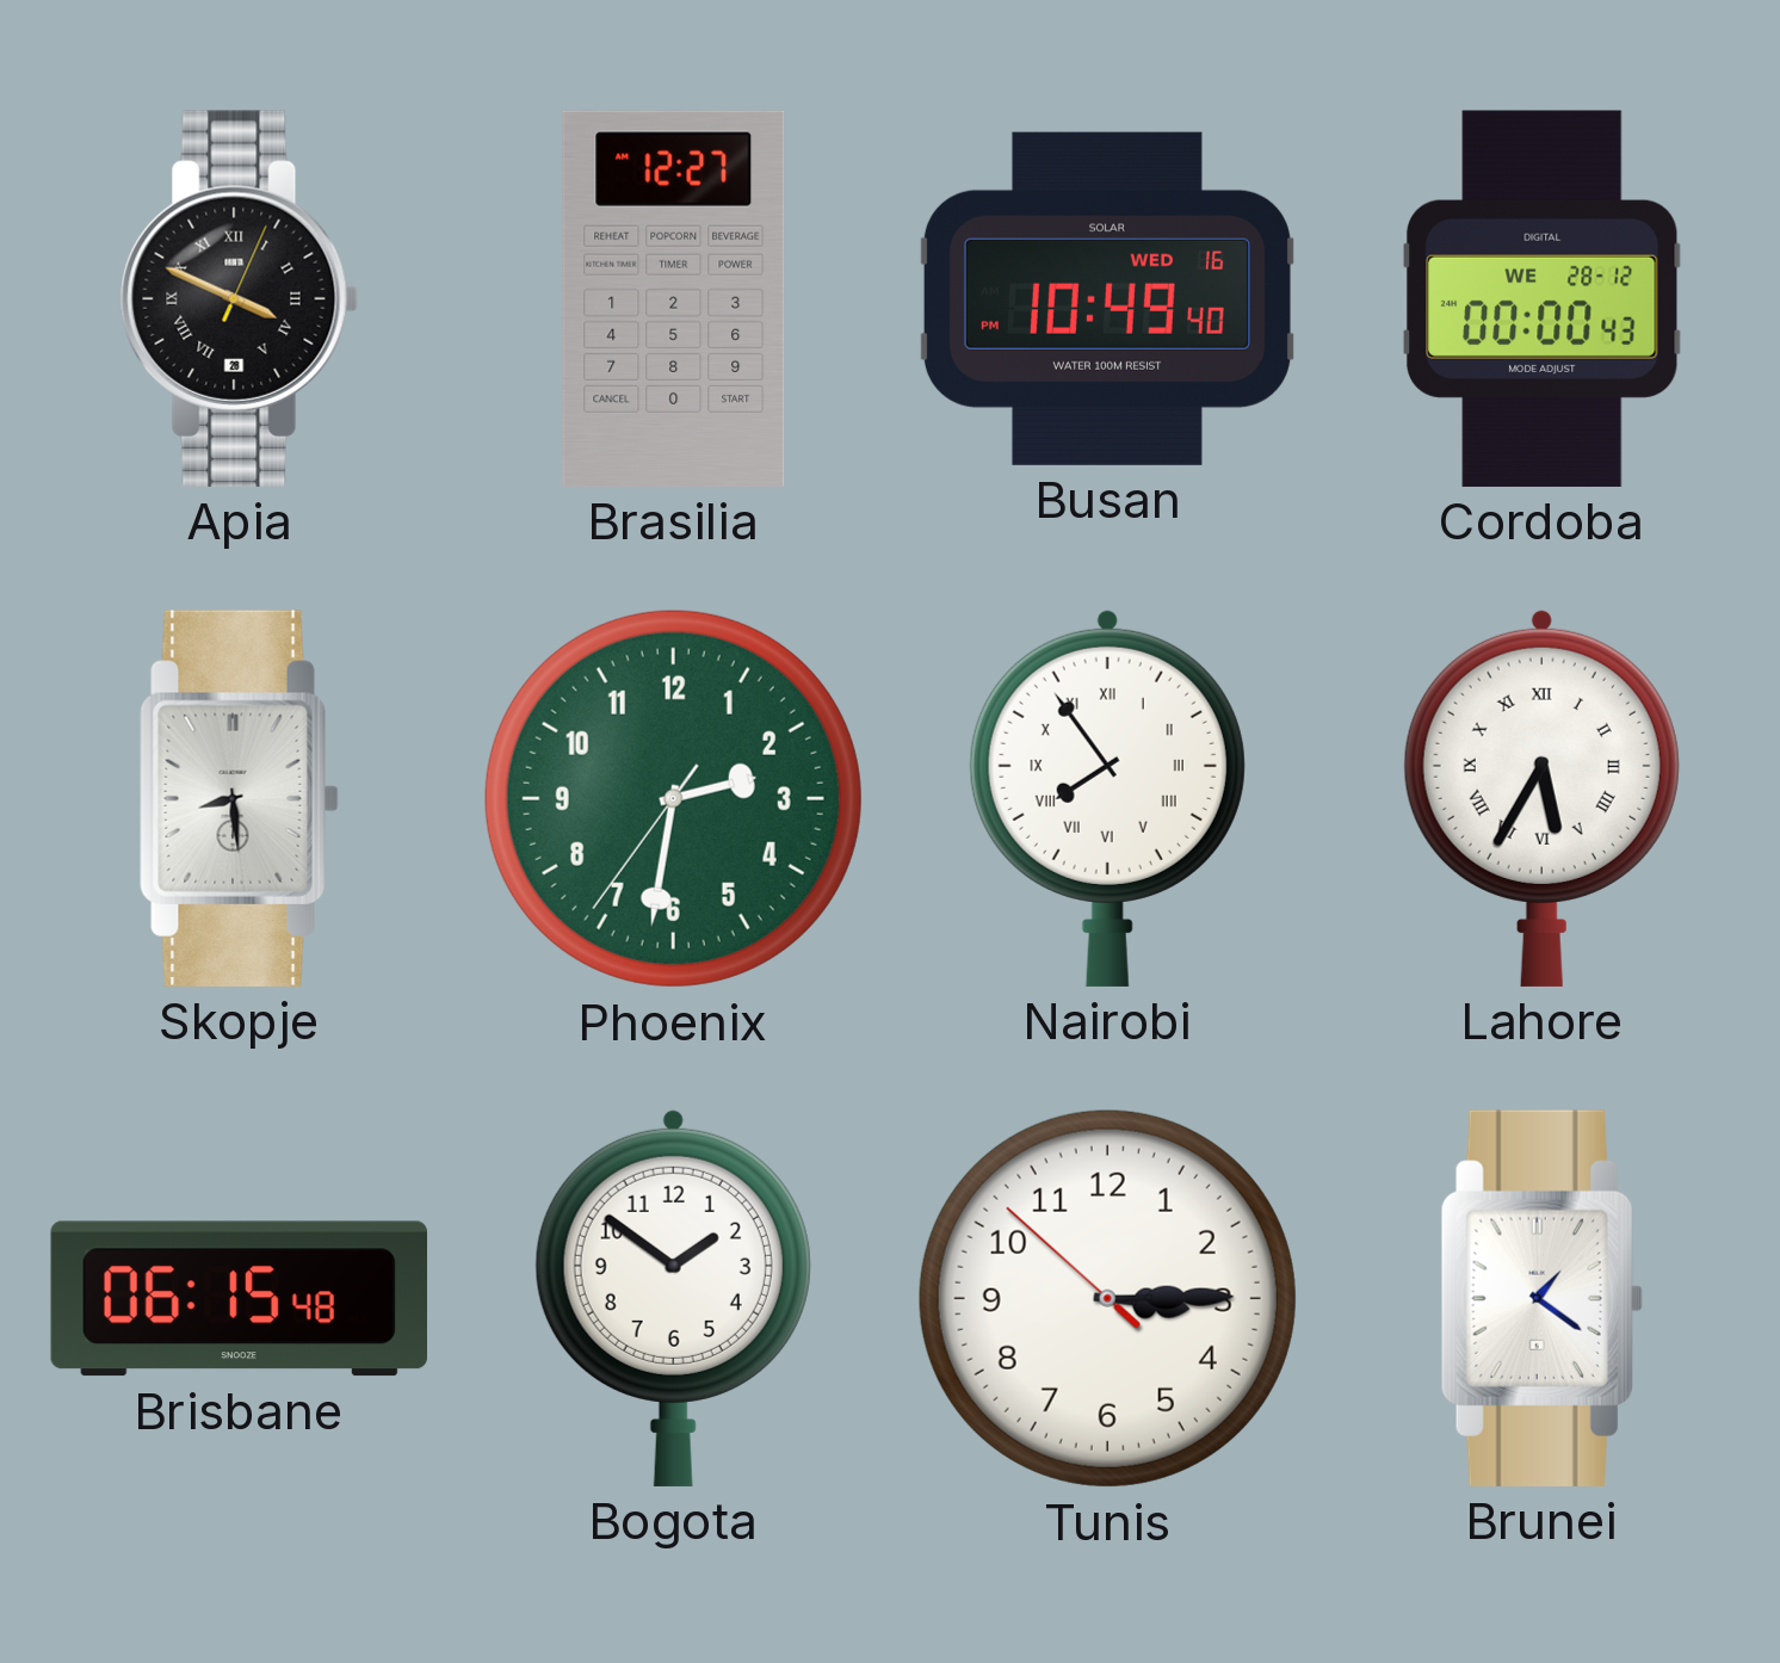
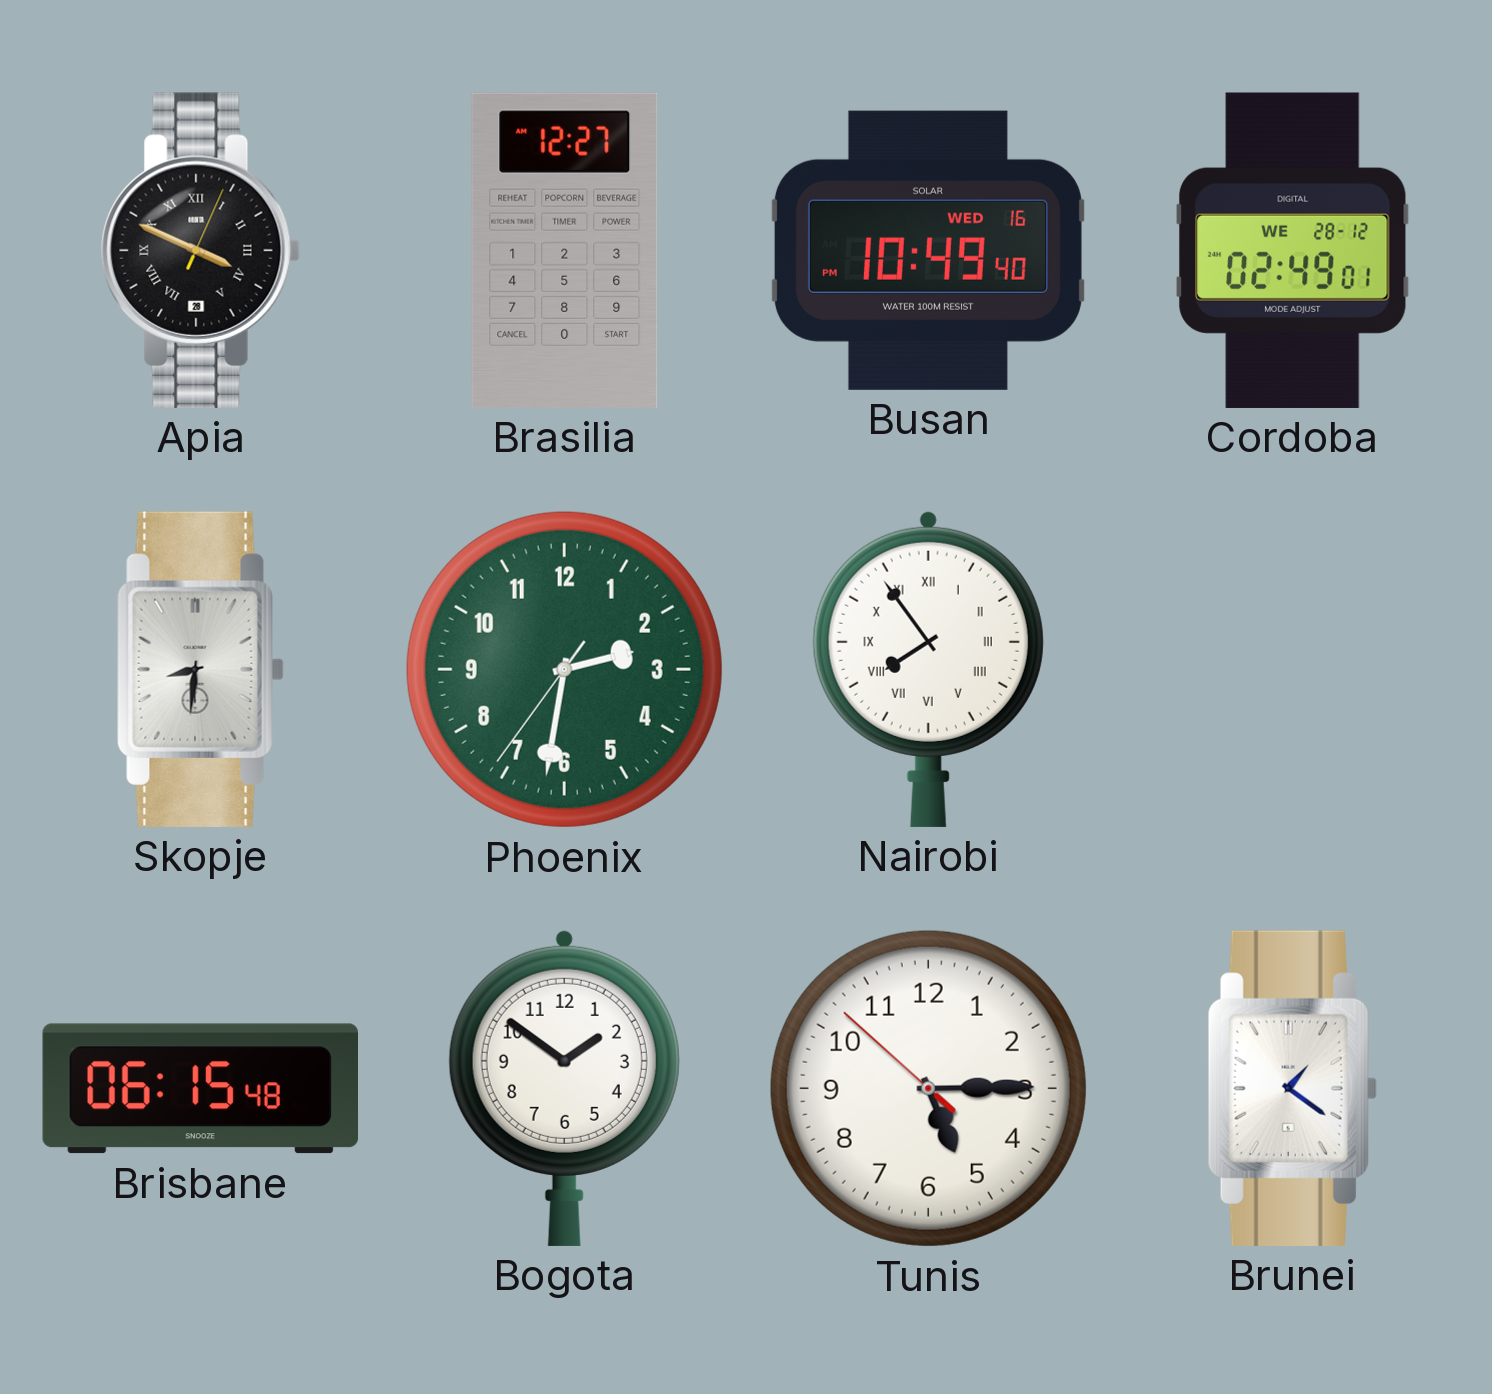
Cordoba: 00:00 -> 02:49
Skopje: 8:29 -> 8:31
Lahore: 5:35 -> none
Tunis: 3:14 -> 5:14
